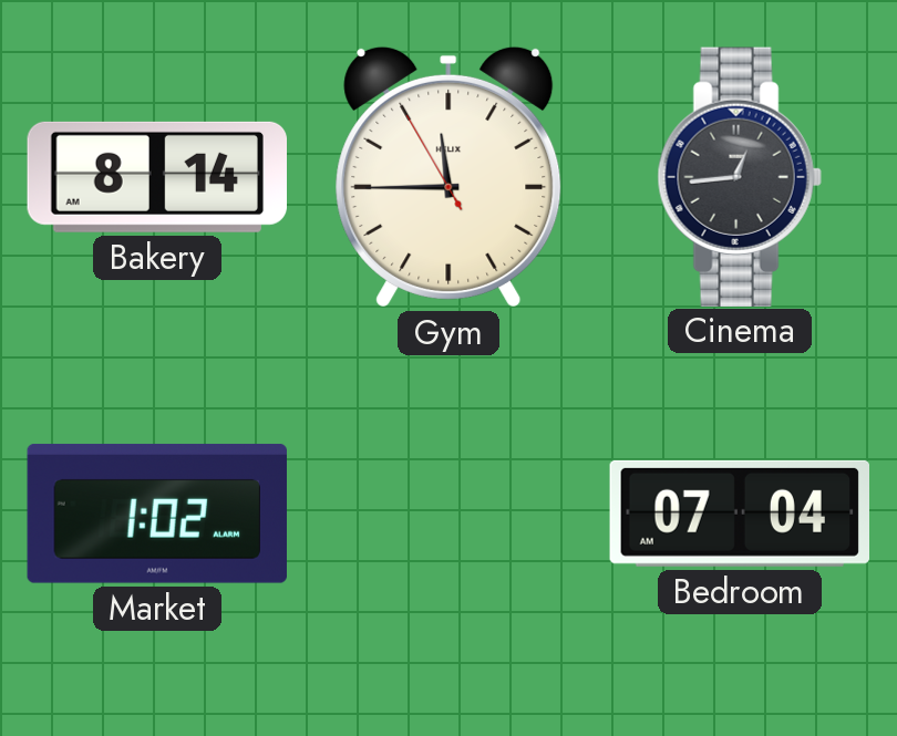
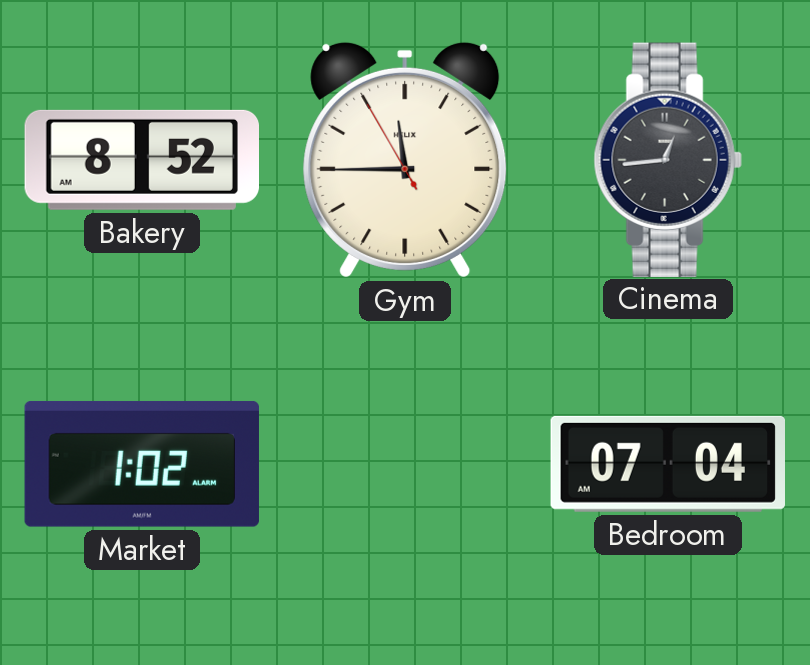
Bakery: 8:14 -> 8:52
